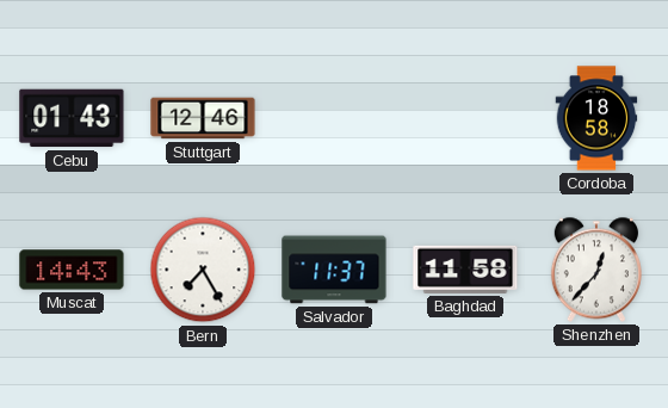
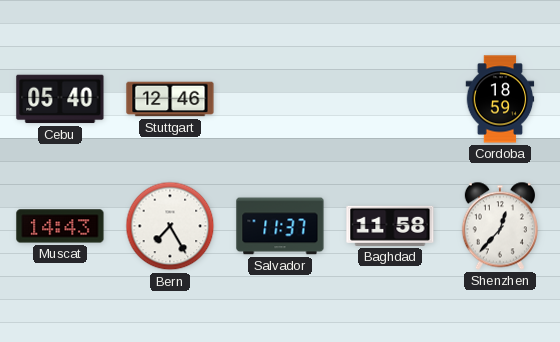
Cebu: 01:43 -> 05:40
Cordoba: 18:58 -> 18:59
